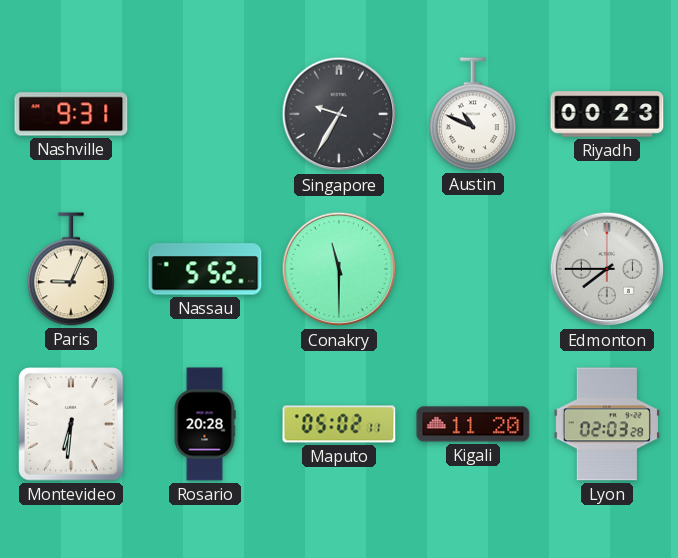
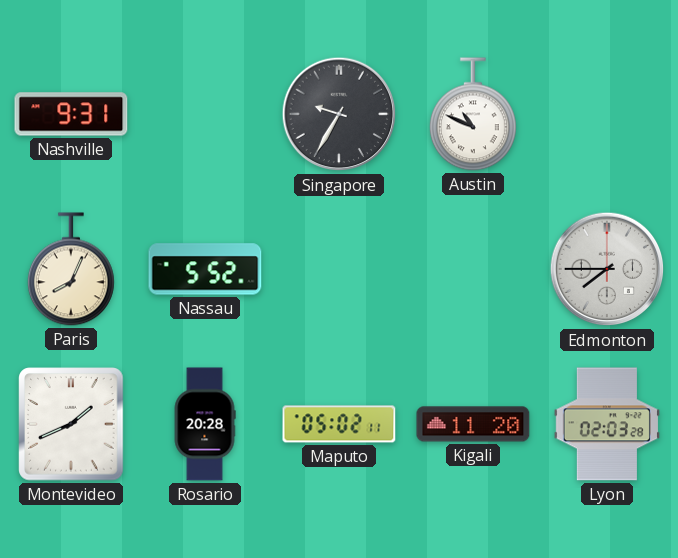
Riyadh: 00:23 -> none
Paris: 9:04 -> 8:04
Conakry: 11:30 -> none
Montevideo: 6:31 -> 1:41
